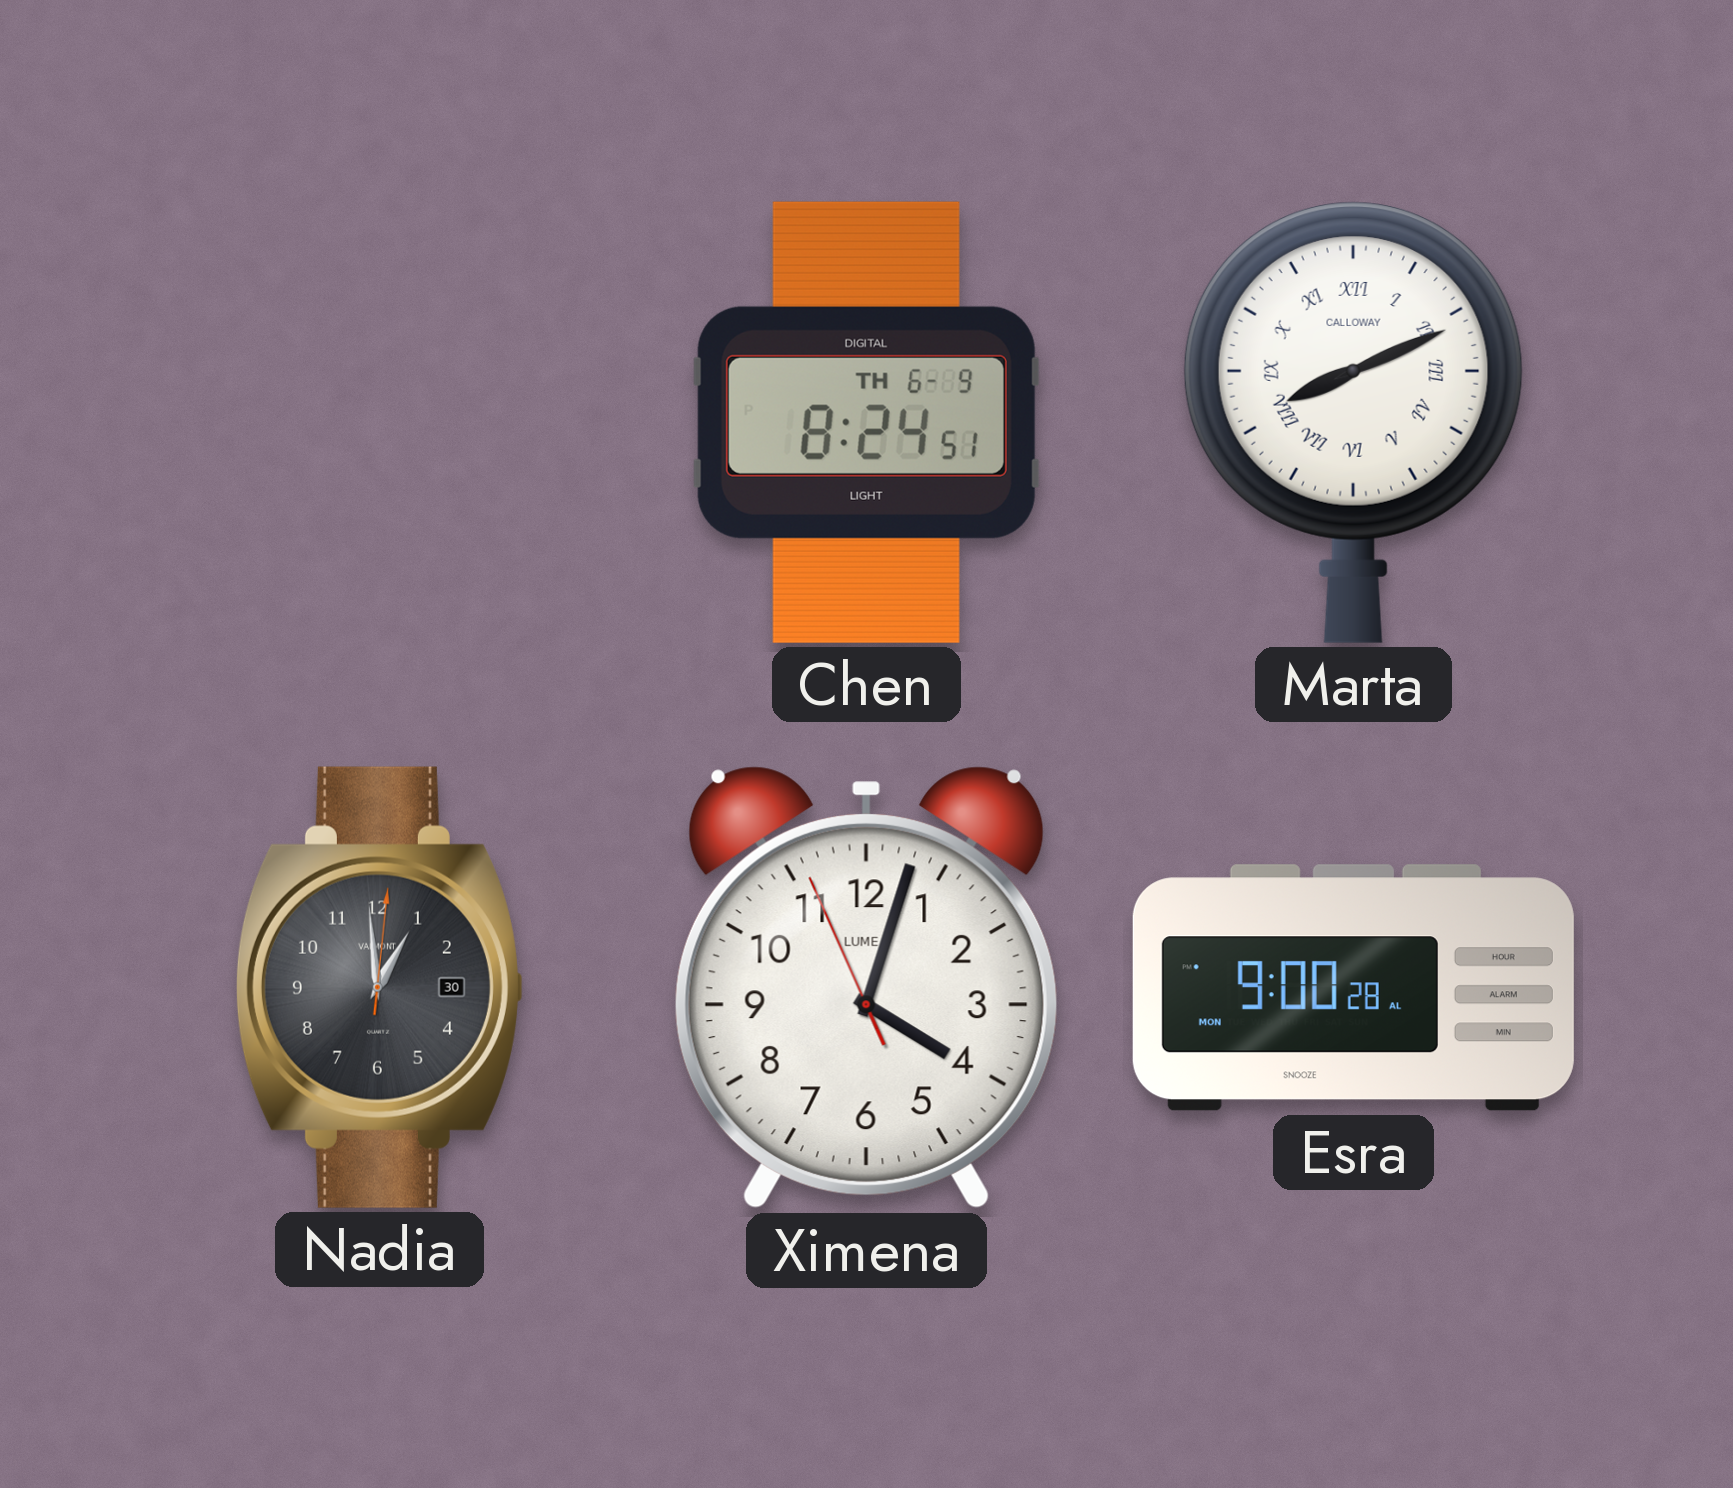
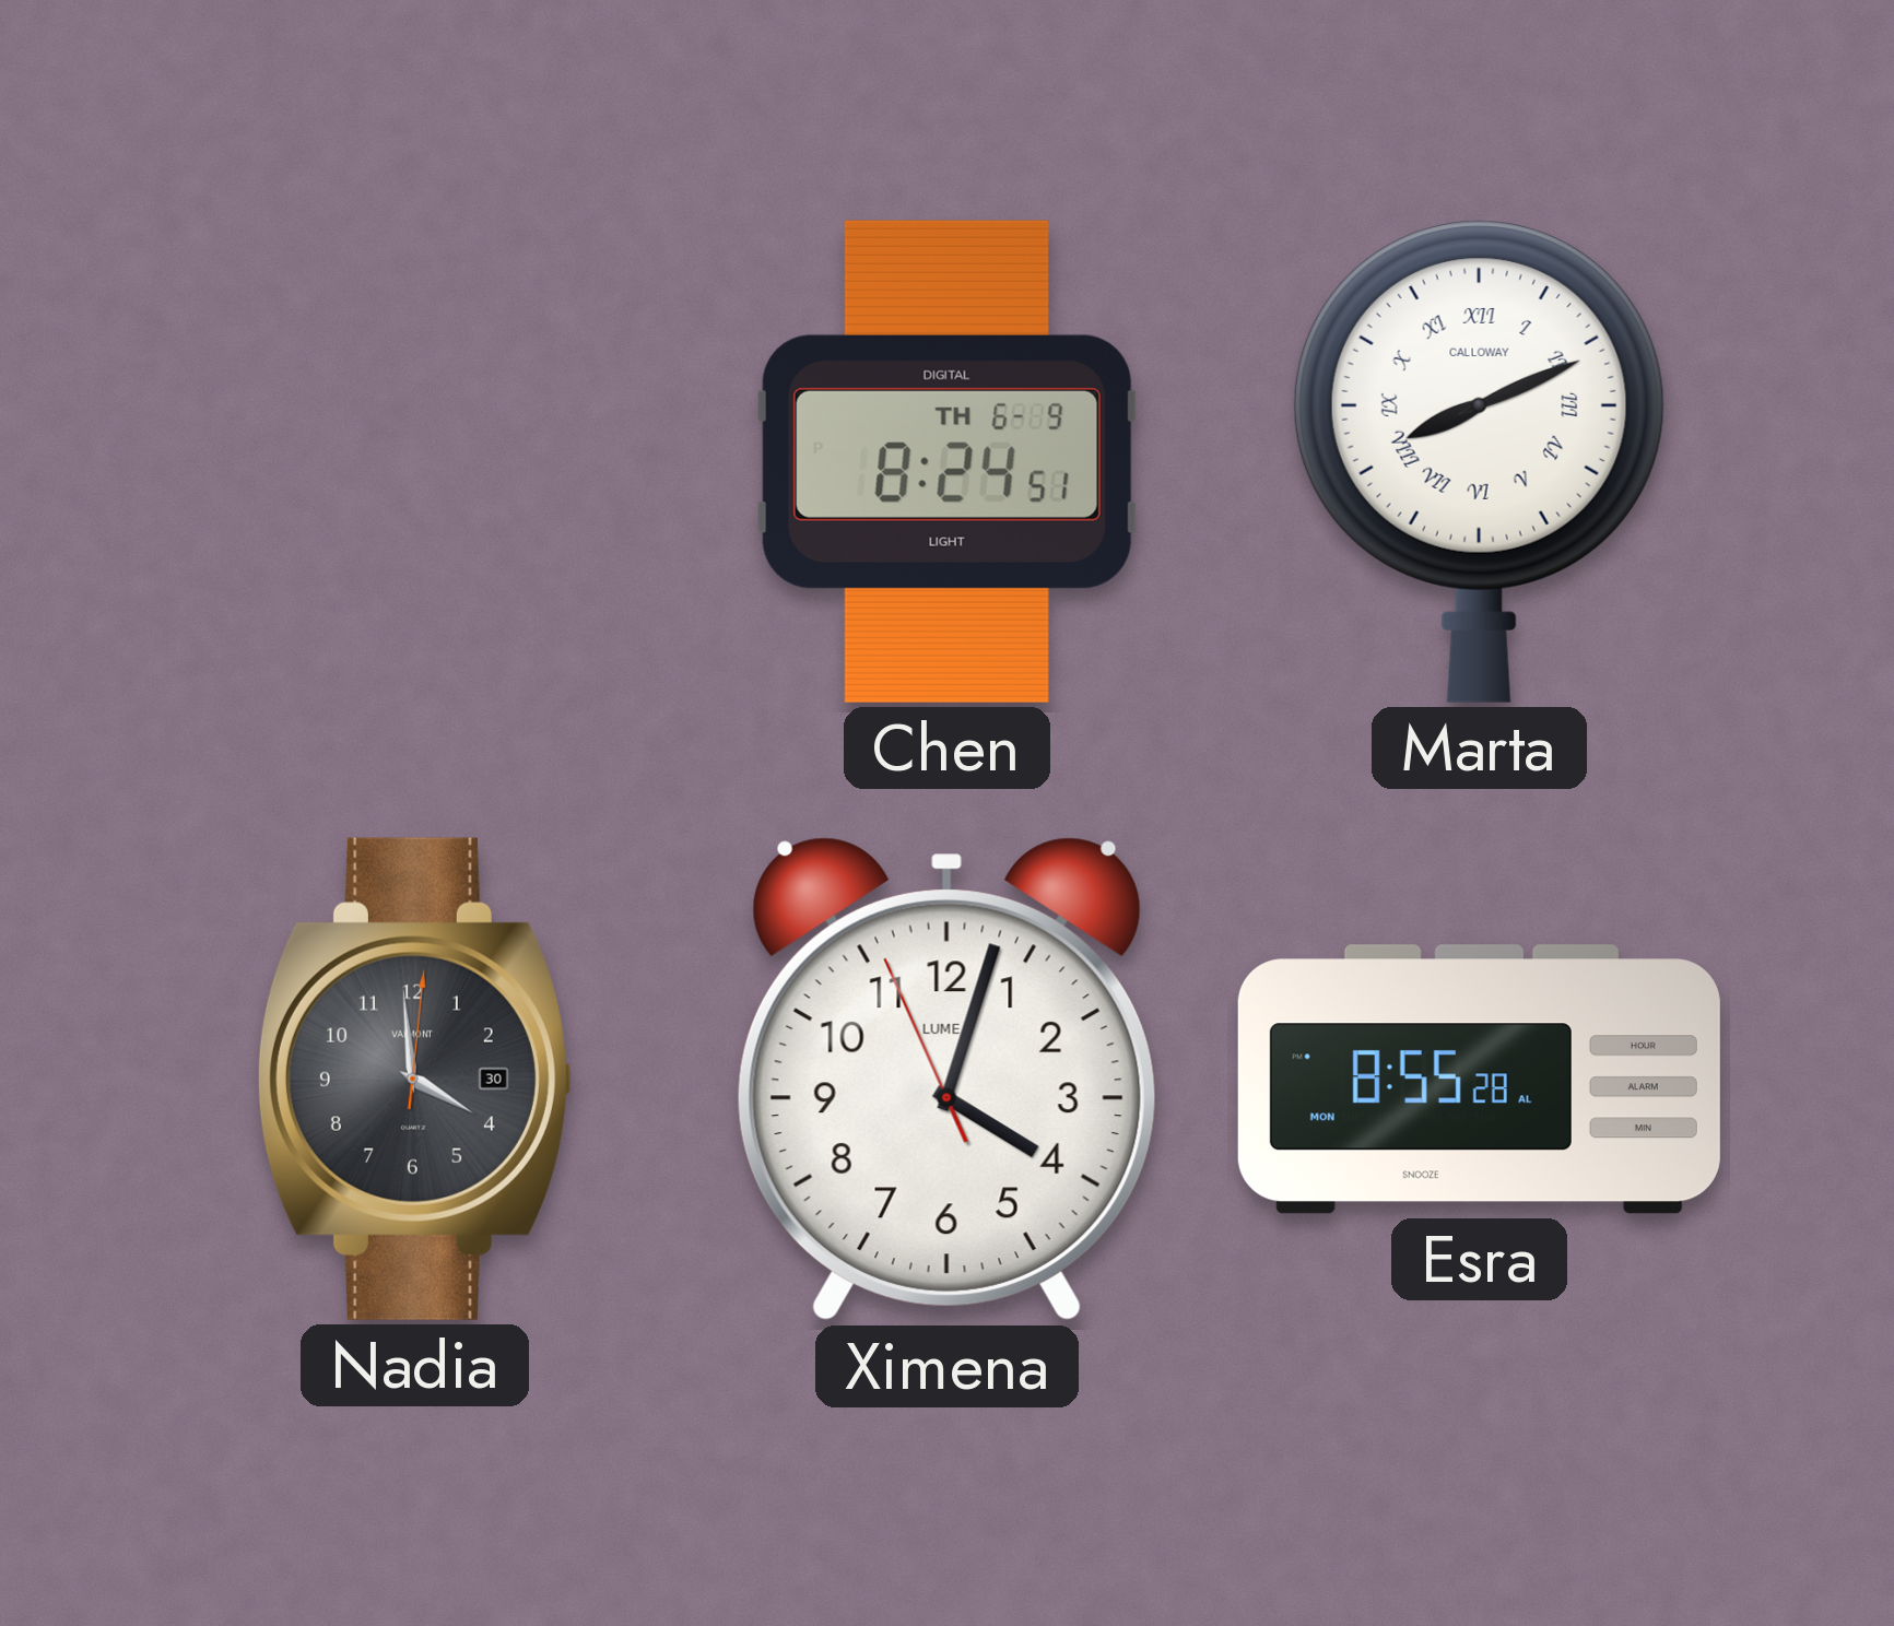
Nadia: 12:59 -> 3:59
Esra: 9:00 -> 8:55
